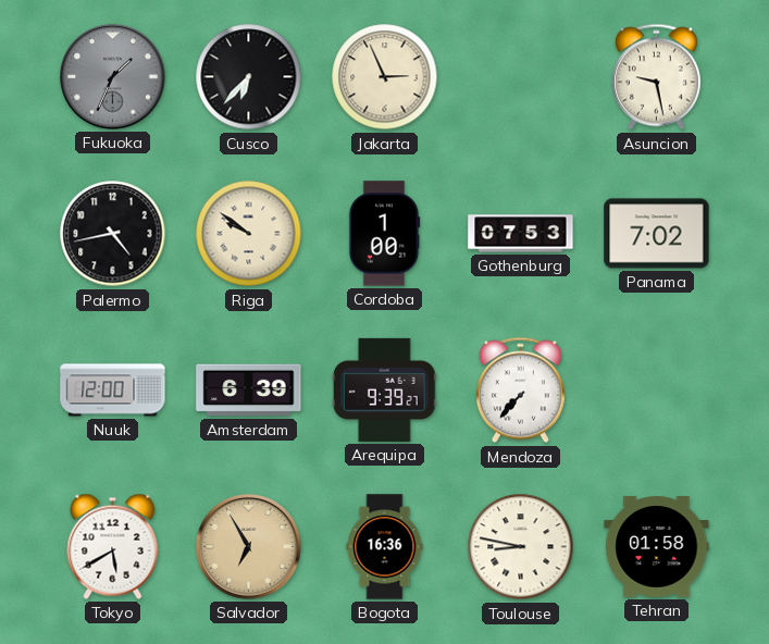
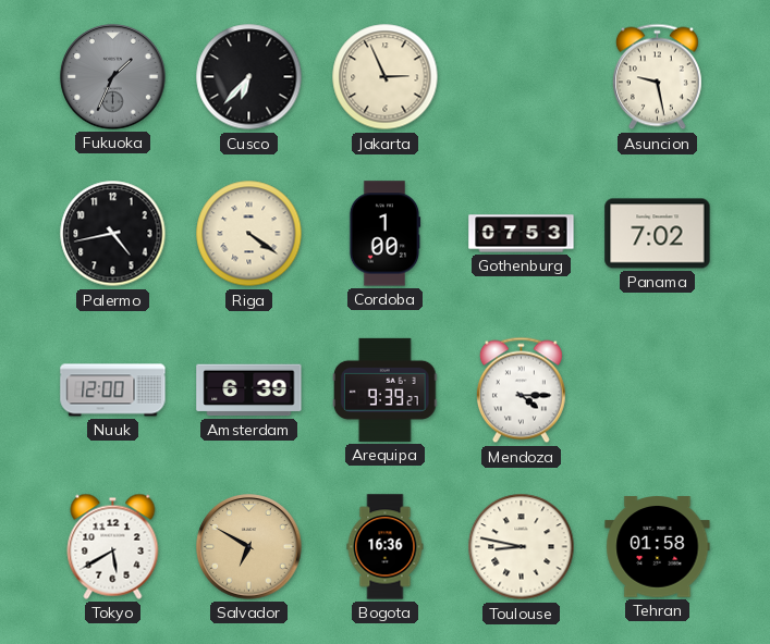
Riga: 9:51 -> 4:21
Mendoza: 7:37 -> 4:15
Salvador: 6:55 -> 6:50
